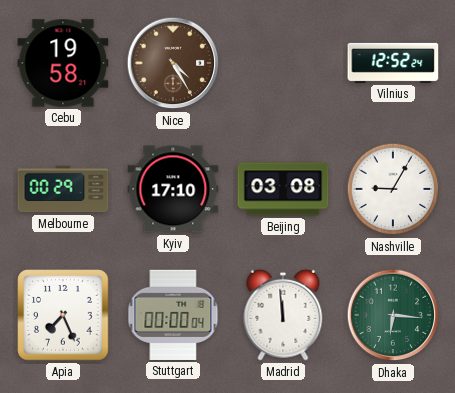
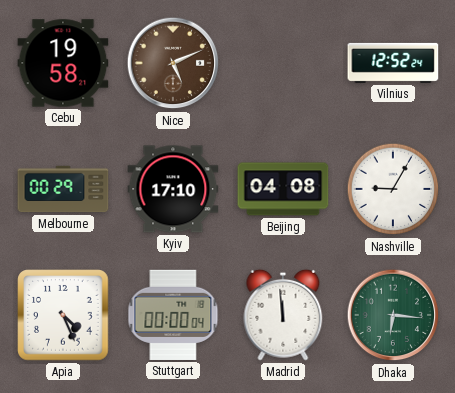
Nice: 4:25 -> 5:11
Beijing: 03:08 -> 04:08
Apia: 7:26 -> 4:26
